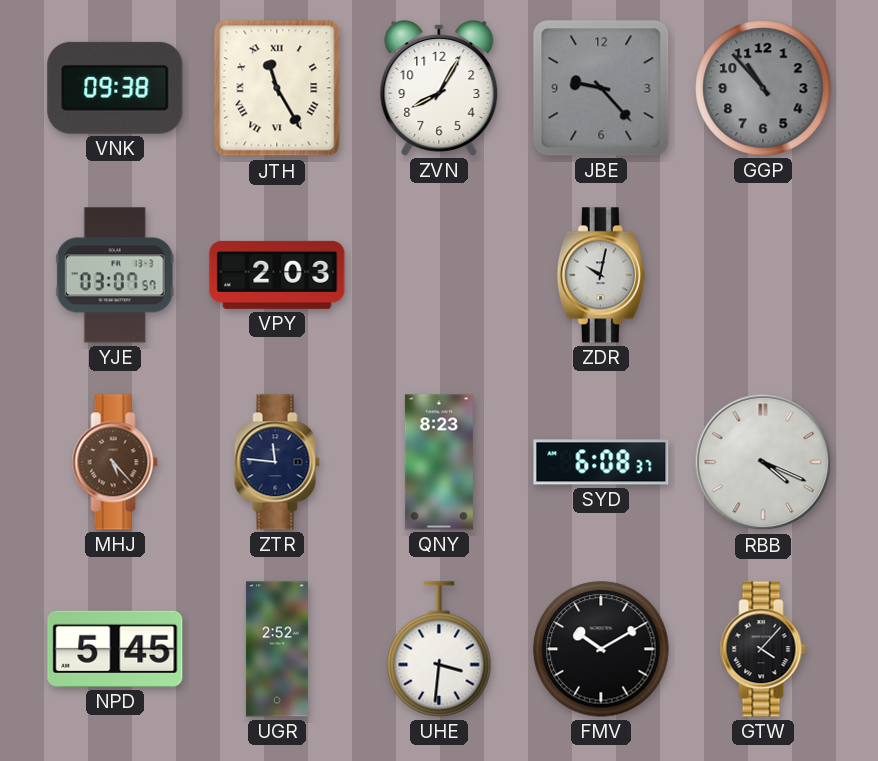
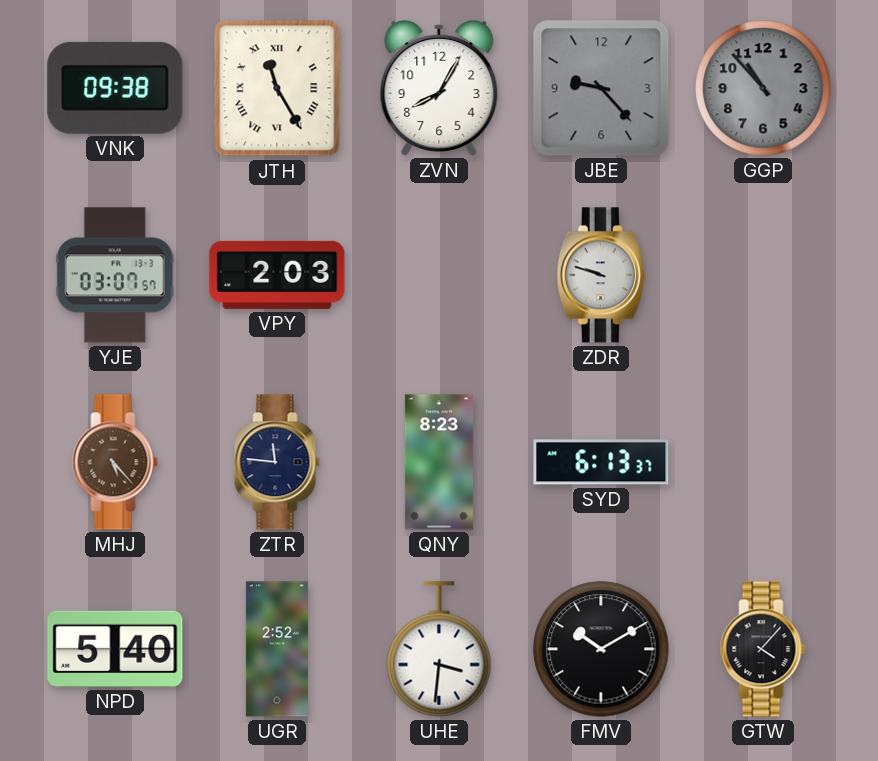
ZDR: 10:02 -> 9:48
SYD: 6:08 -> 6:13
RBB: 4:19 -> none
NPD: 5:45 -> 5:40
